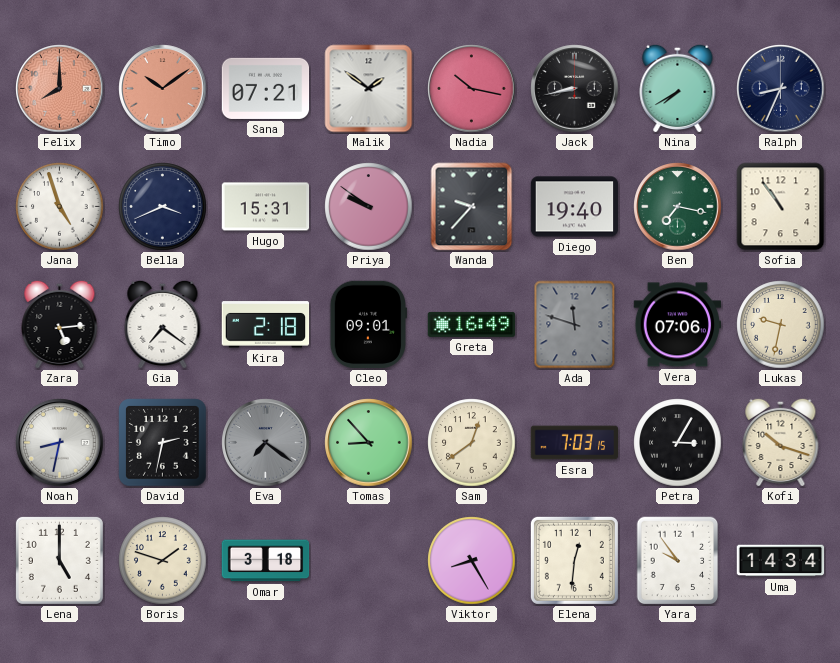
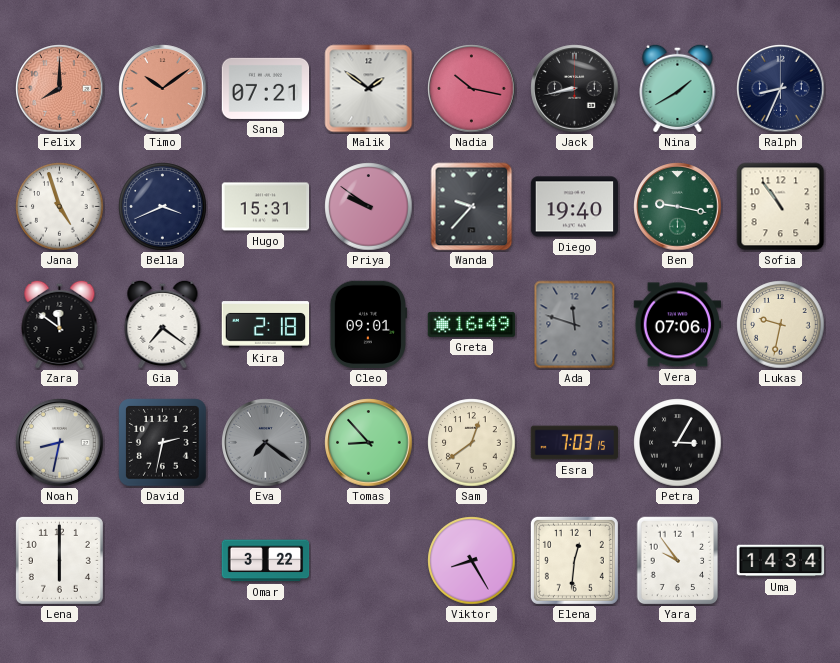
Nina: 7:40 -> 1:40
Ben: 7:17 -> 9:17
Zara: 5:14 -> 11:51
Kofi: 10:18 -> none
Lena: 5:00 -> 6:00
Boris: 1:48 -> none
Omar: 3:18 -> 3:22
